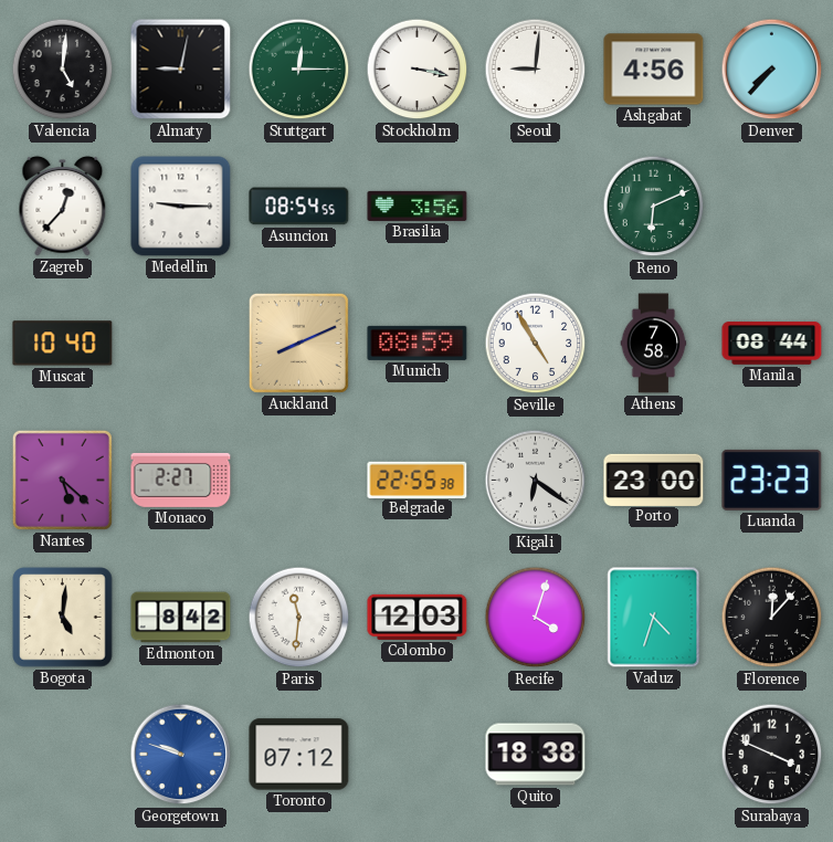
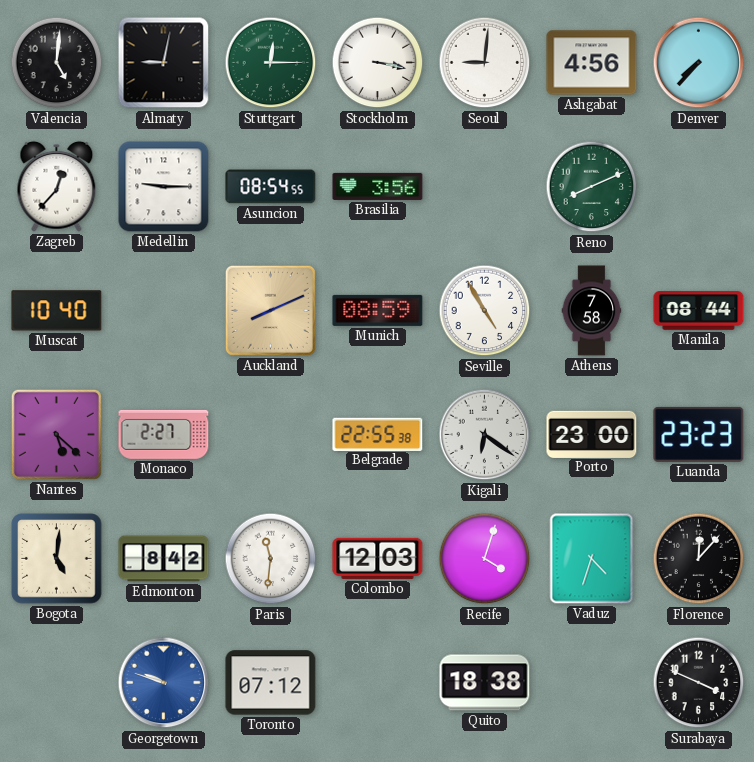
Reno: 6:11 -> 8:11
